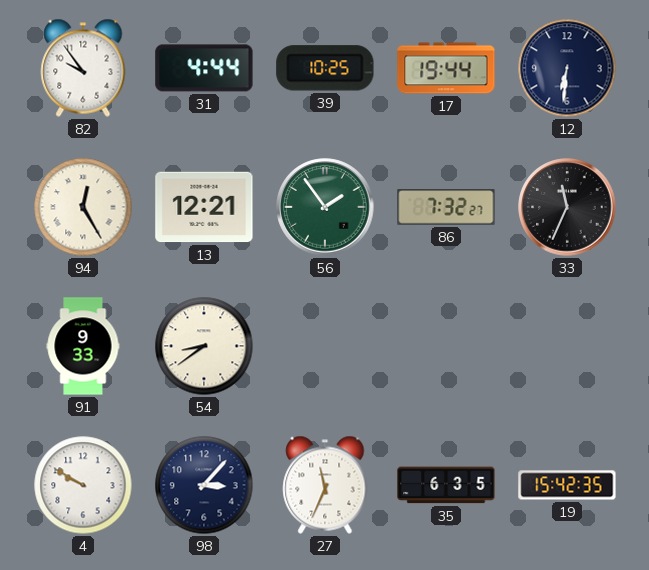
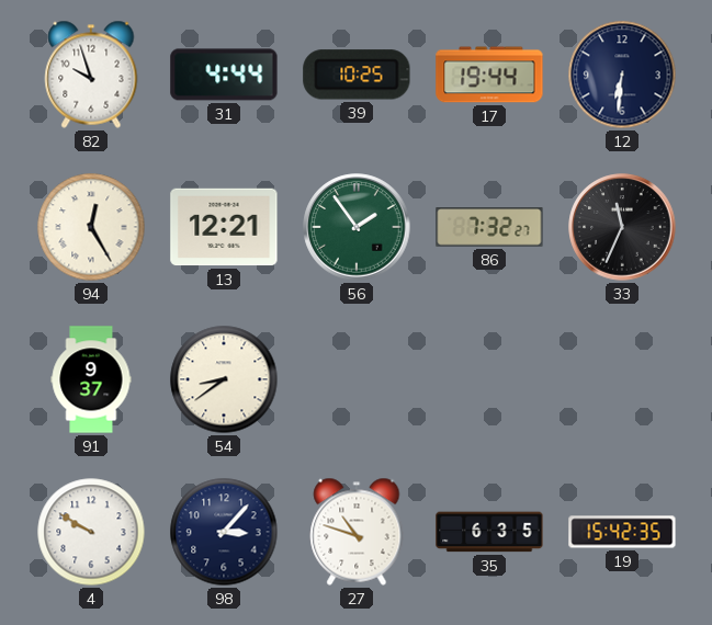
82: 9:54 -> 9:57
91: 9:33 -> 9:37
27: 11:34 -> 10:48
